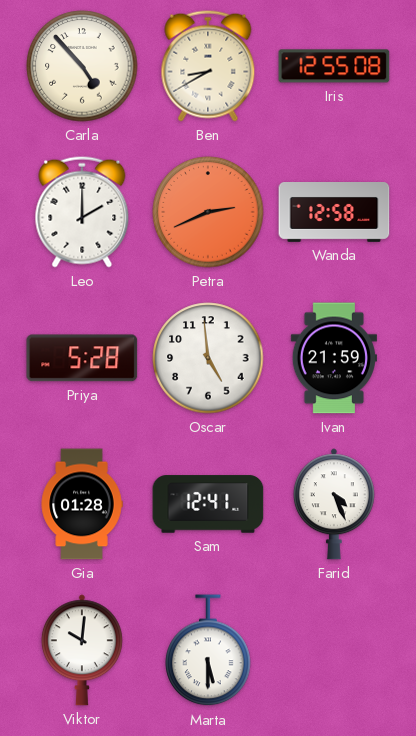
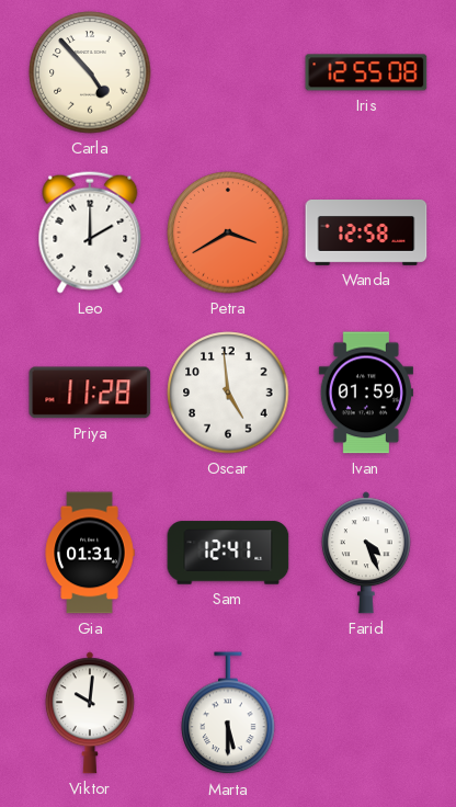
Ben: 8:40 -> none
Petra: 2:41 -> 3:40
Priya: 5:28 -> 11:28
Ivan: 21:59 -> 01:59
Gia: 01:28 -> 01:31
